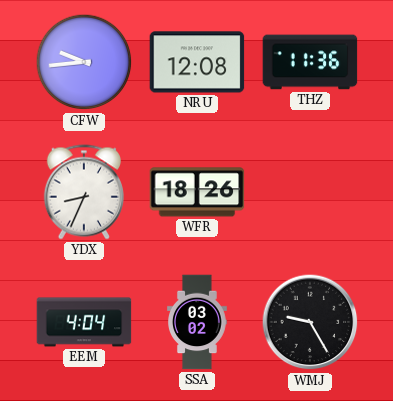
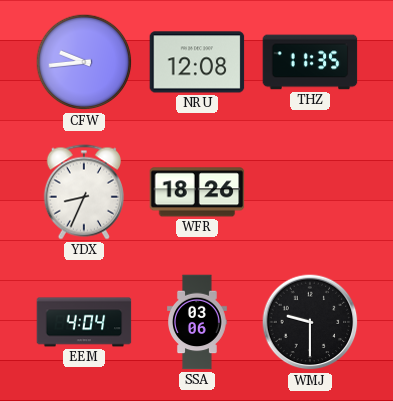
THZ: 11:36 -> 11:35
SSA: 03:02 -> 03:06
WMJ: 9:25 -> 9:30
